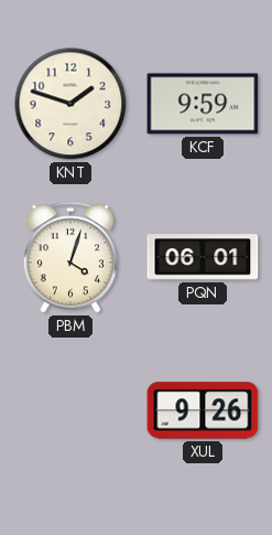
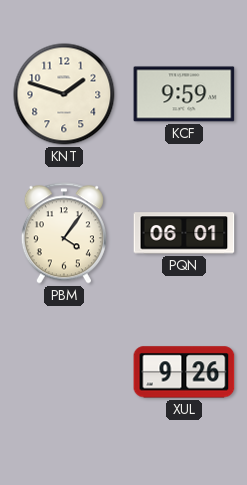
PBM: 4:03 -> 4:06
